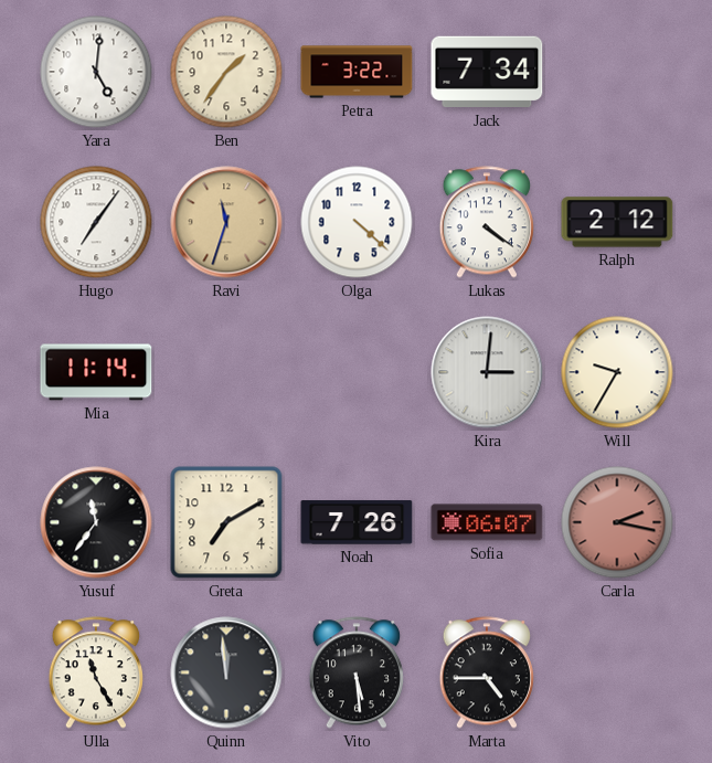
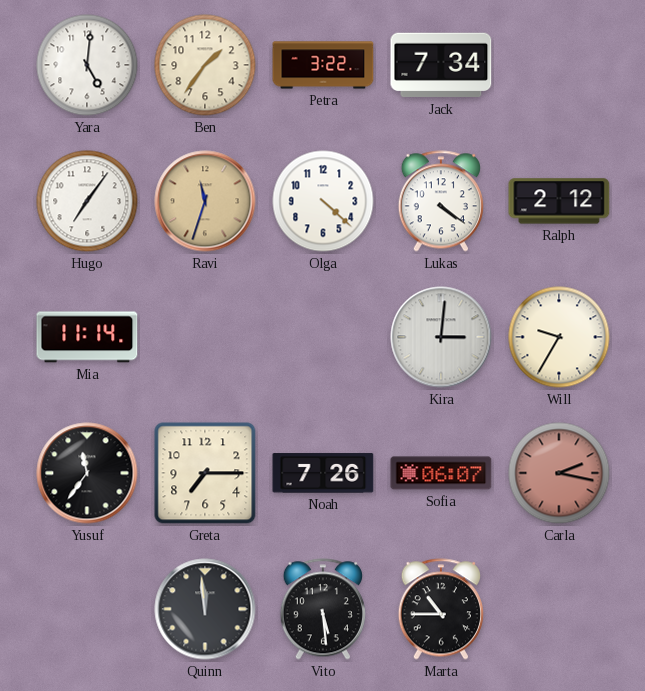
Greta: 7:10 -> 7:15
Ulla: 11:25 -> none
Marta: 4:45 -> 10:45
